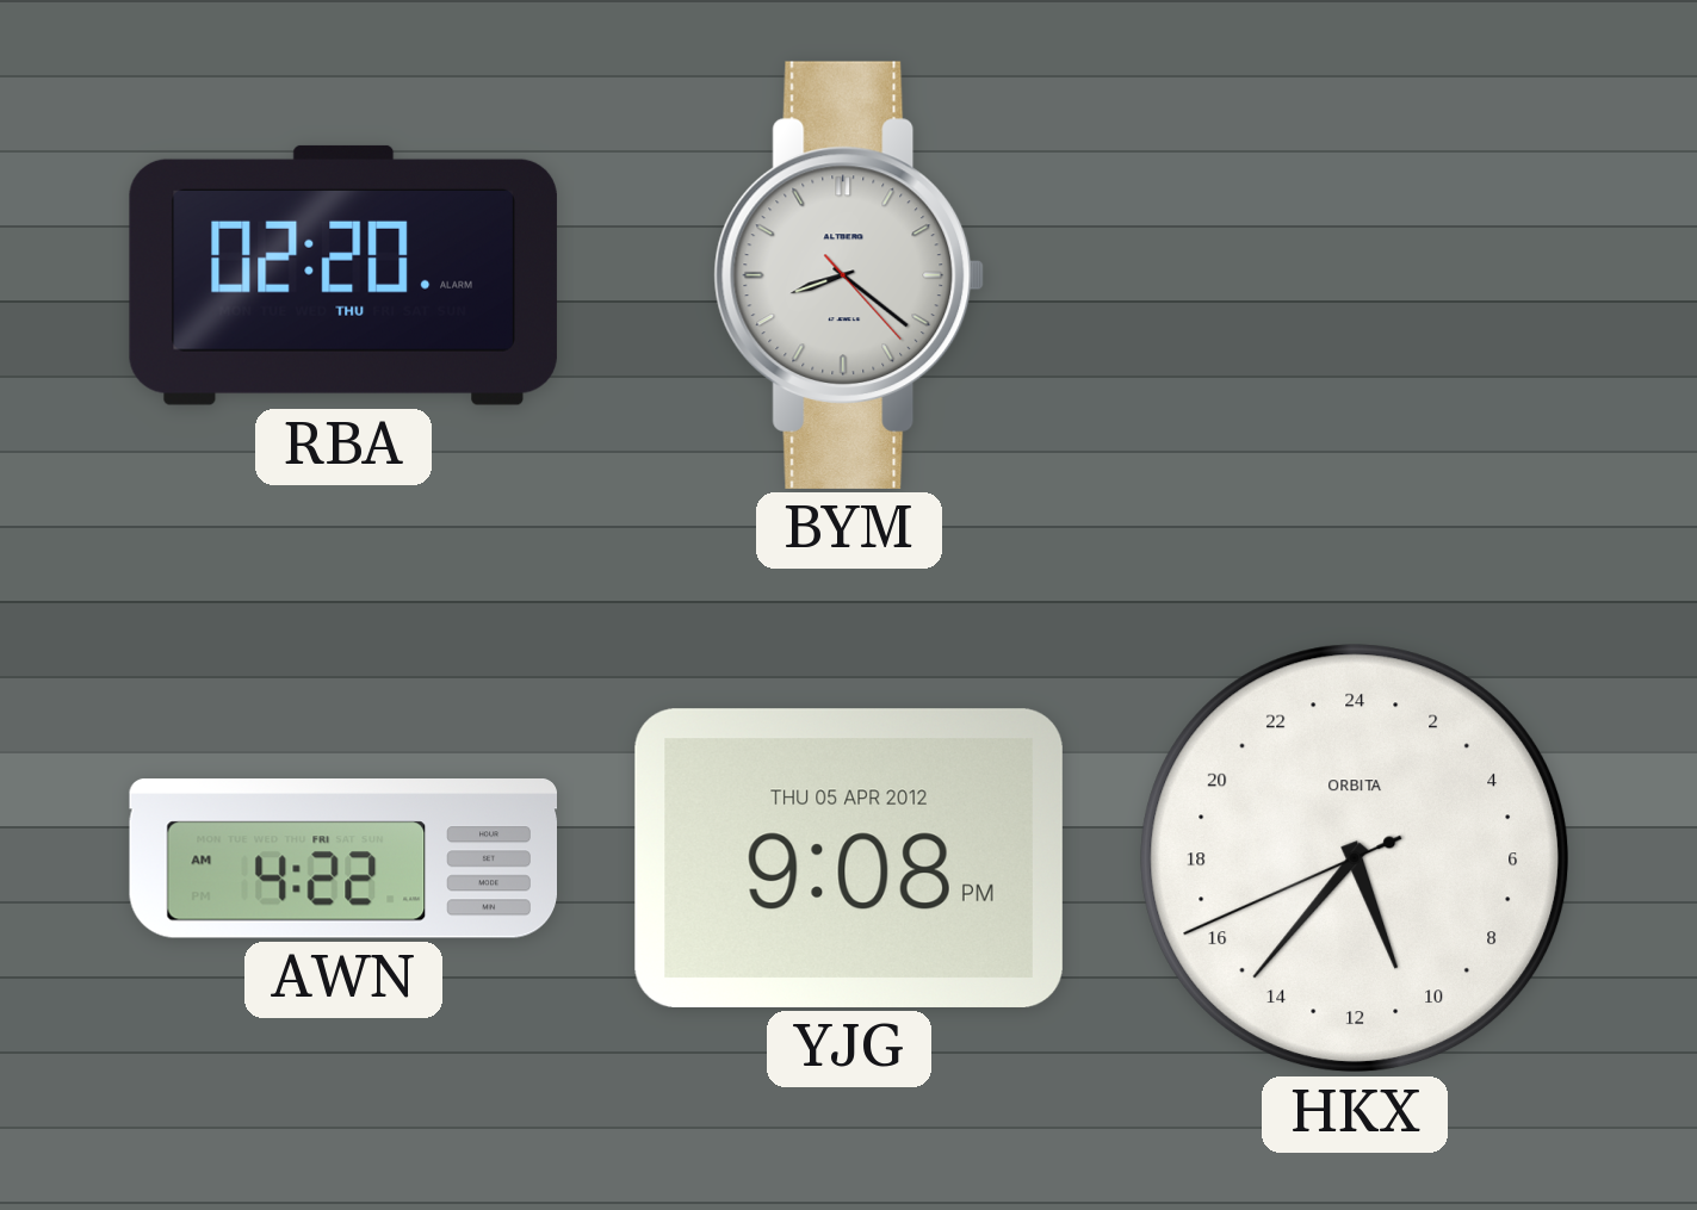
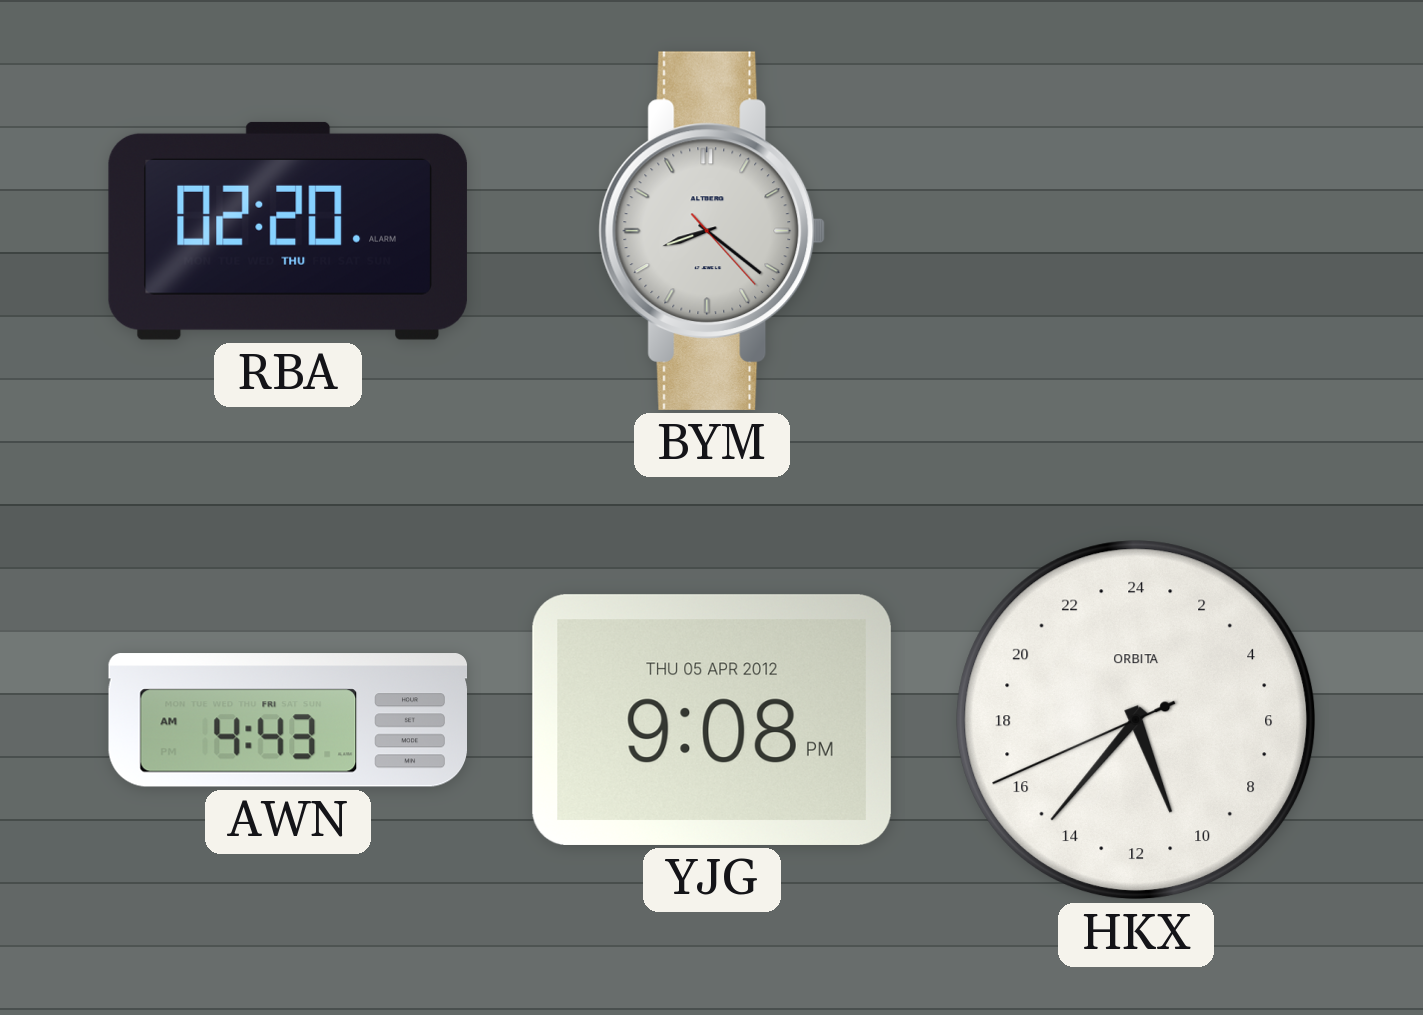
AWN: 4:22 -> 4:43
